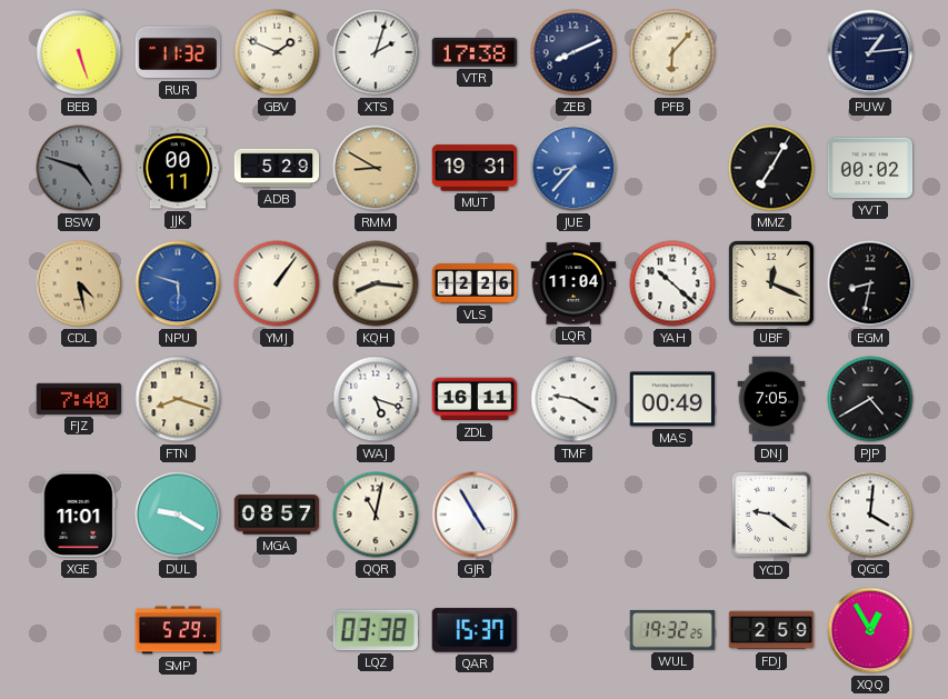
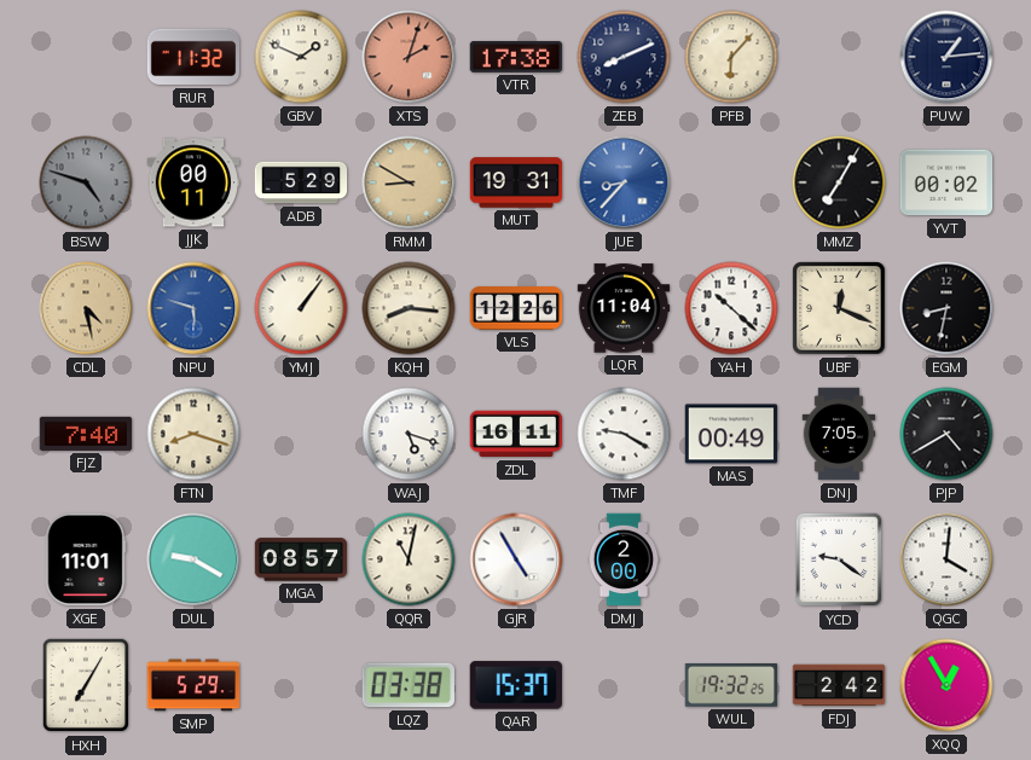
BEB: 5:27 -> none
XTS dial: white -> salmon
DMJ: none -> 2:00
HXH: none -> 7:05
FDJ: 2:59 -> 2:42
